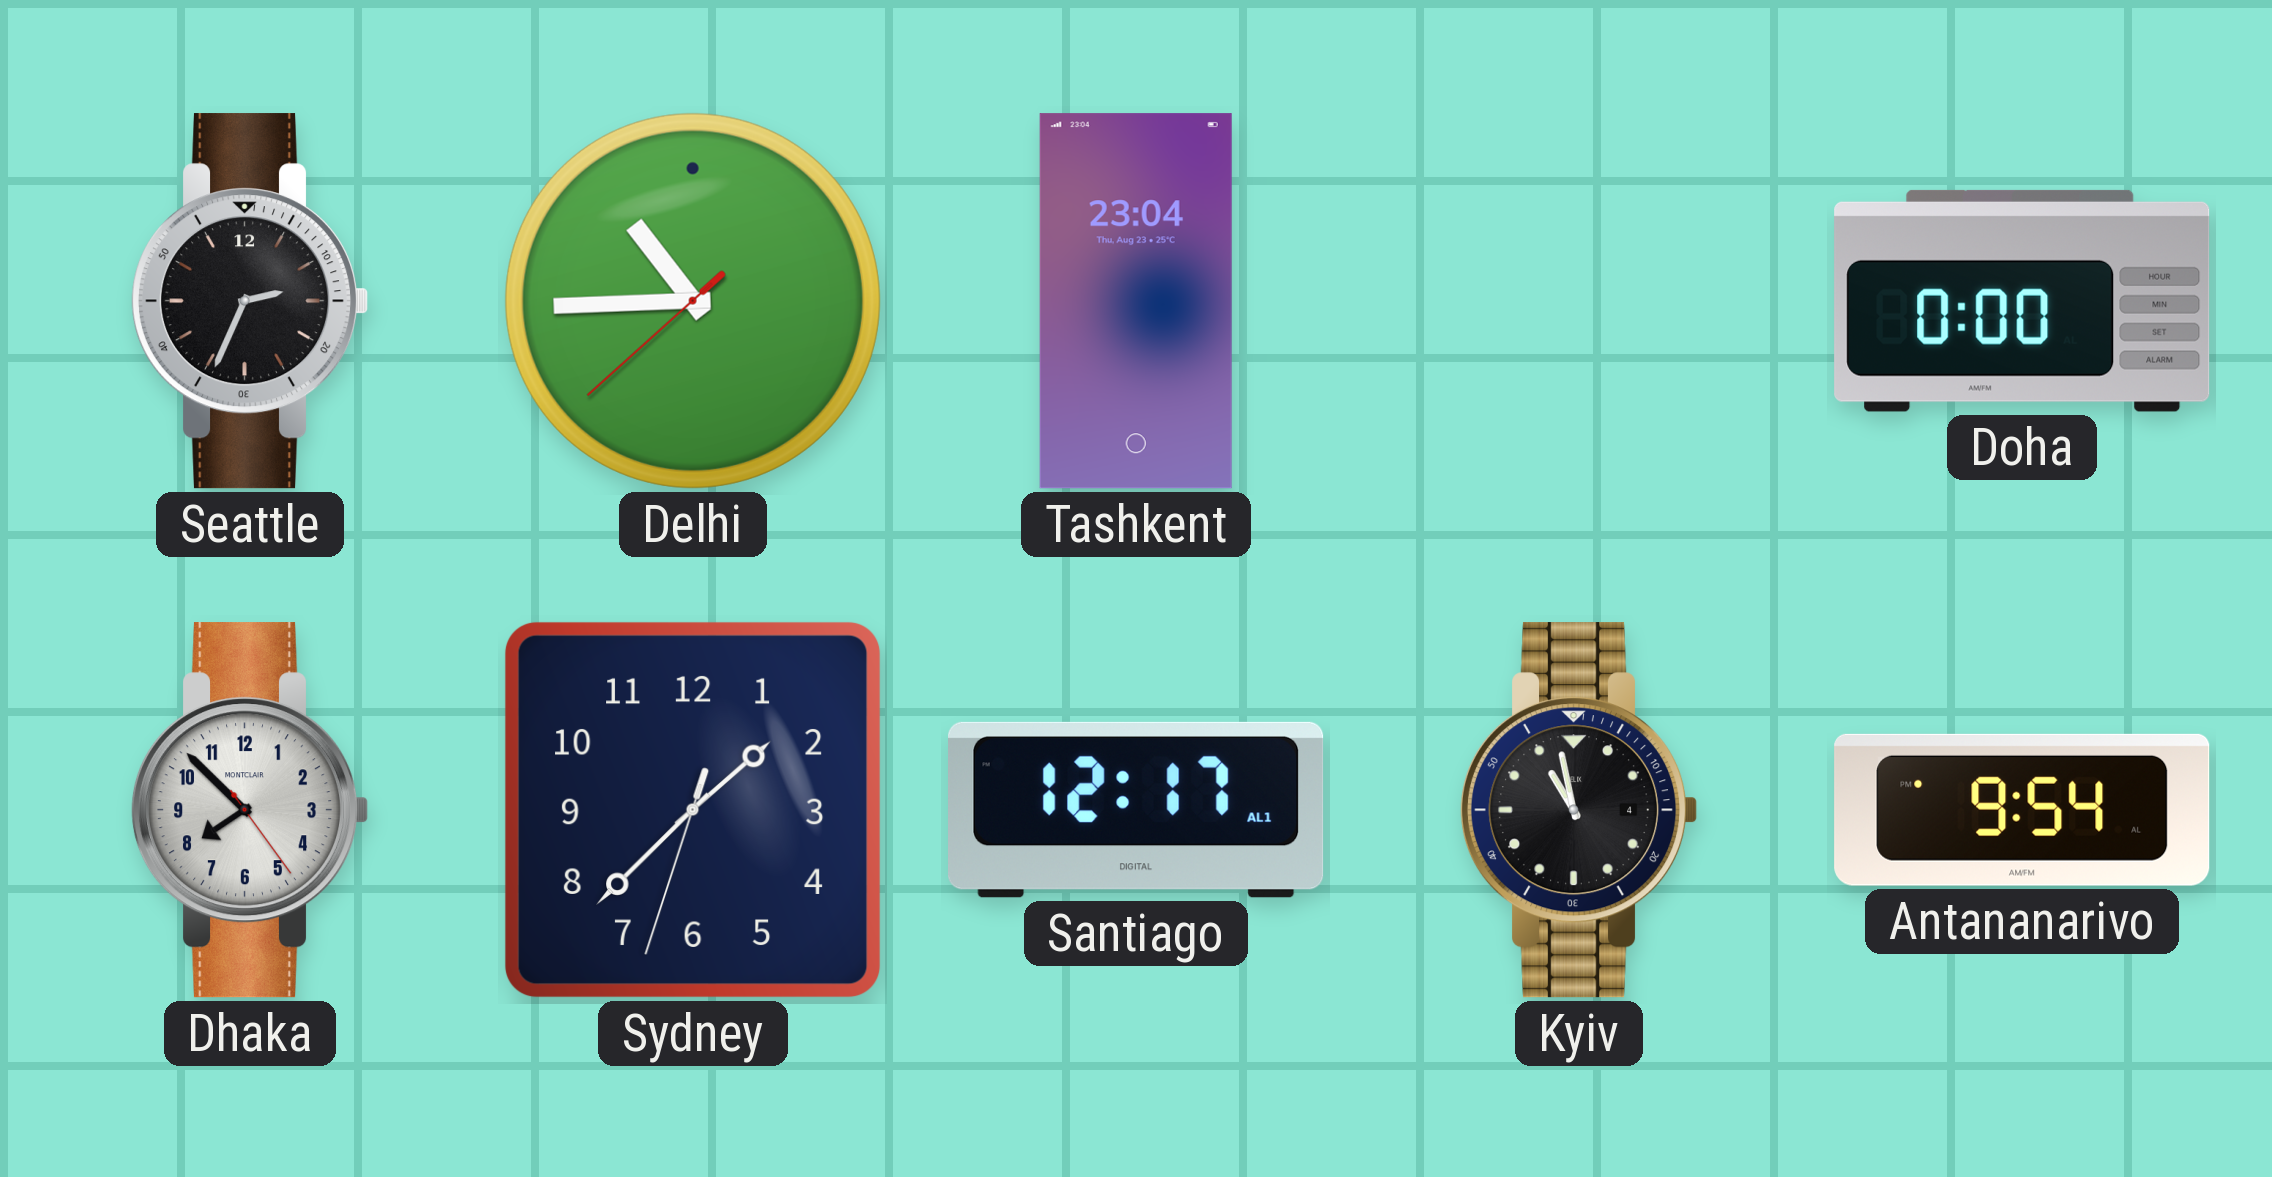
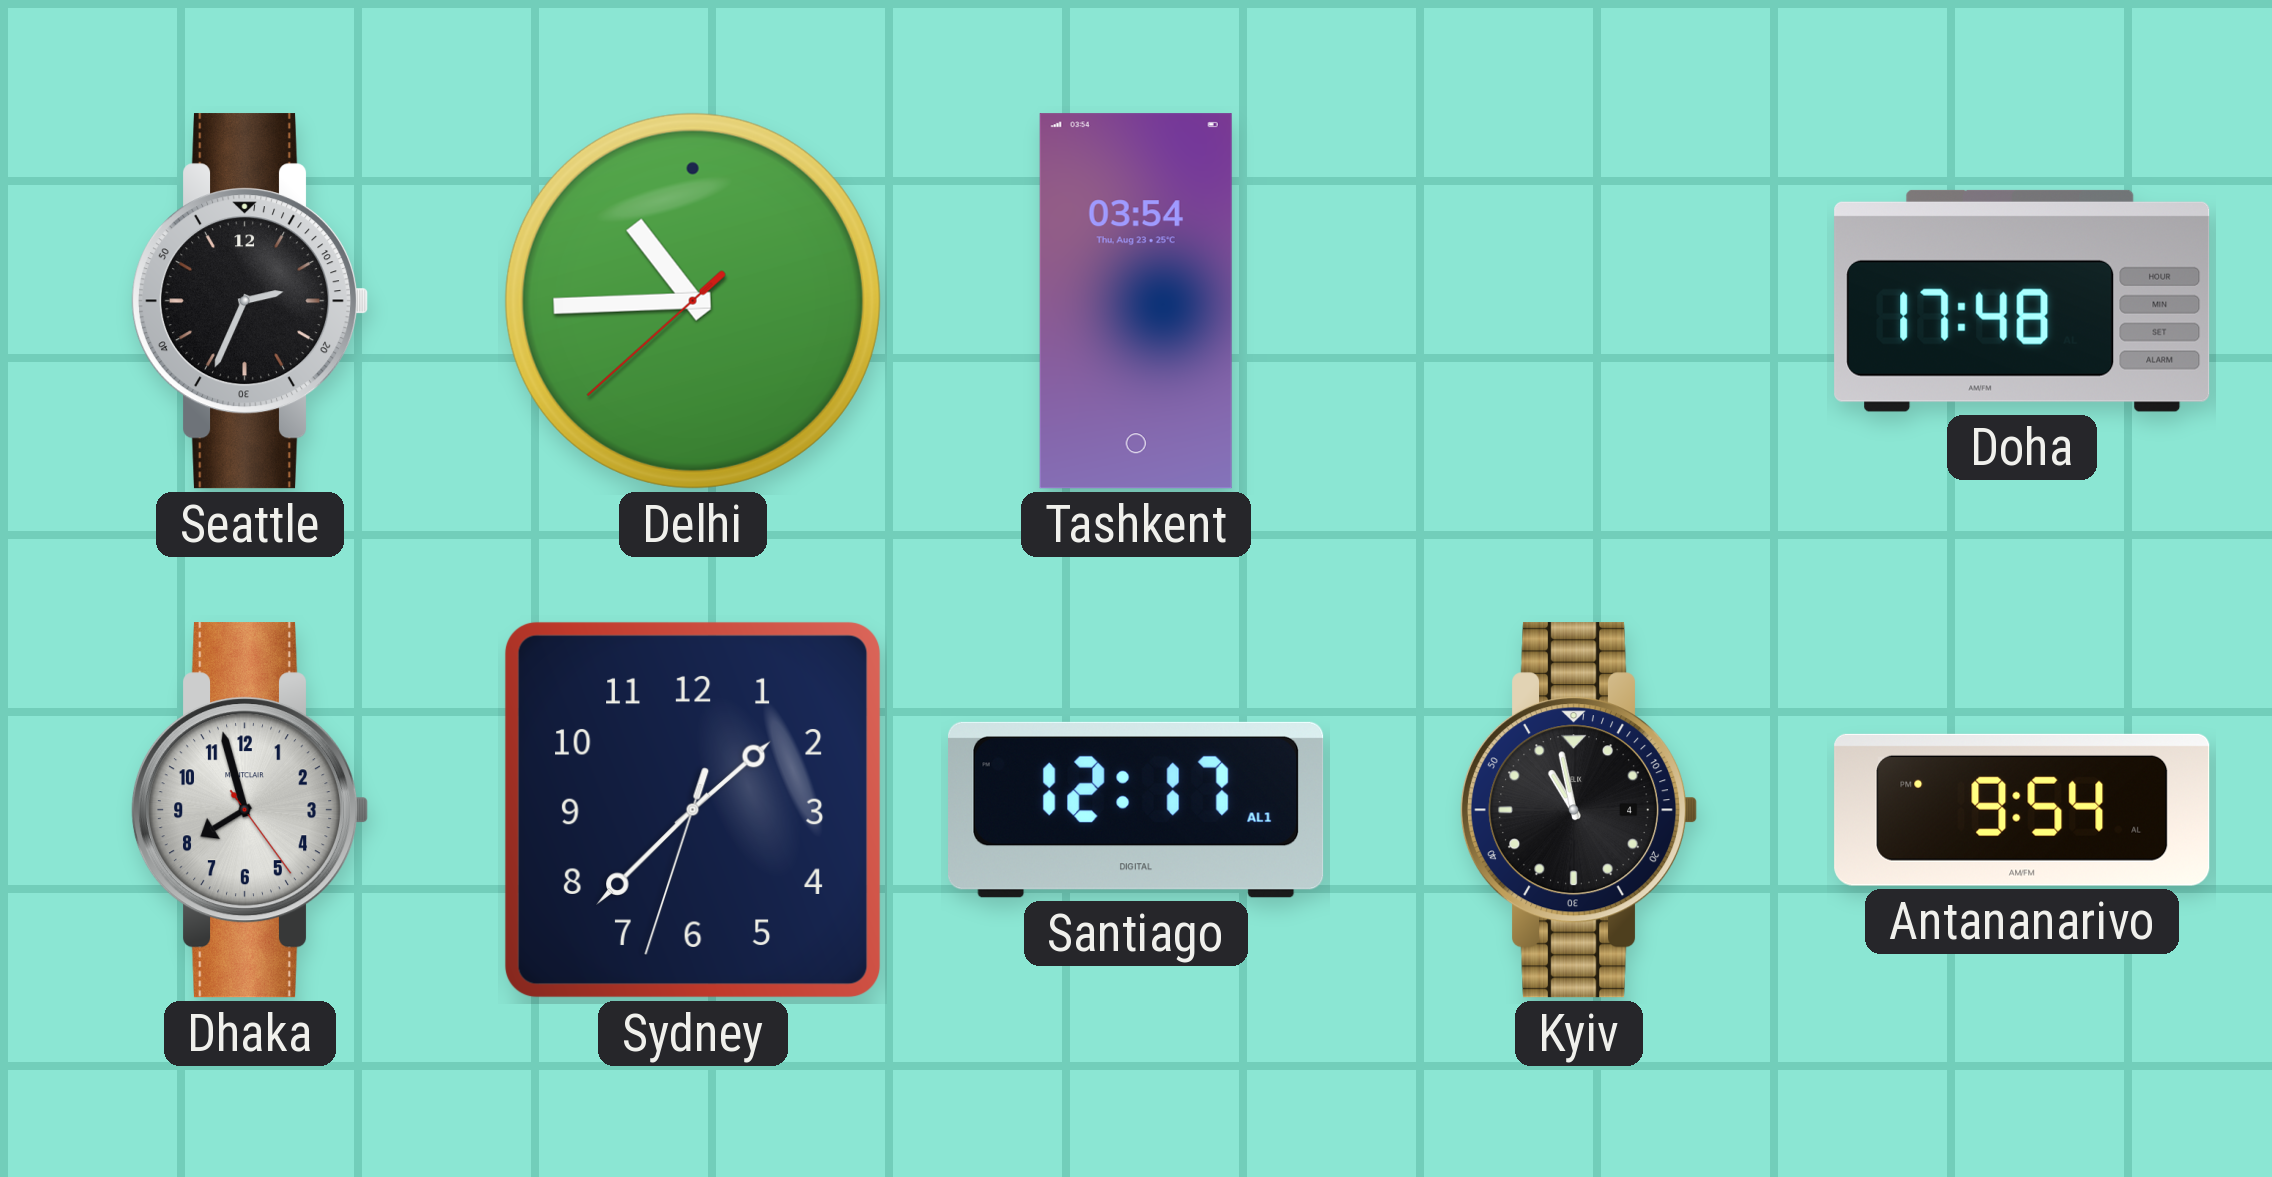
Tashkent: 23:04 -> 03:54
Doha: 0:00 -> 17:48
Dhaka: 7:52 -> 7:57
